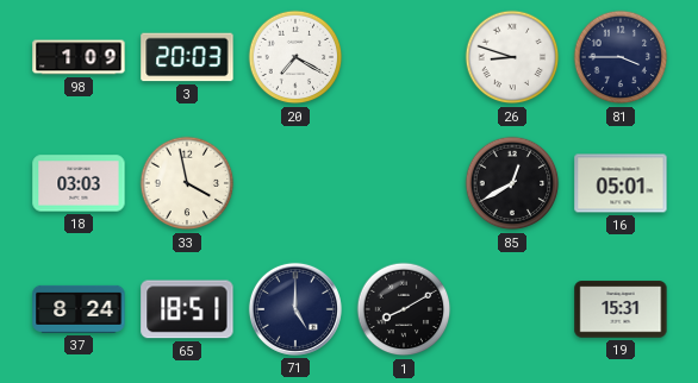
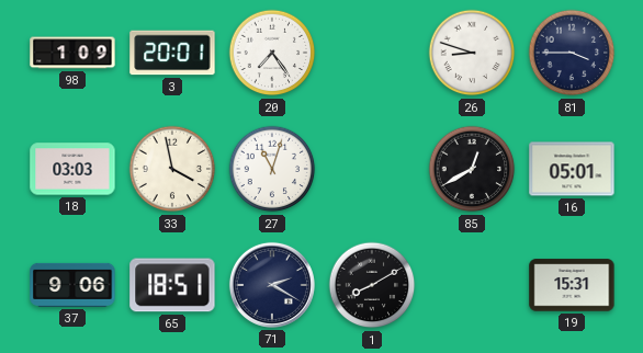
3: 20:03 -> 20:01
20: 7:20 -> 7:24
27: none -> 11:03
37: 8:24 -> 9:06
71: 5:00 -> 2:20
